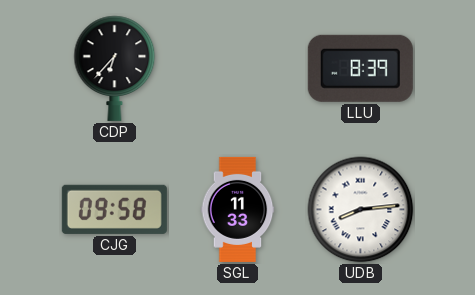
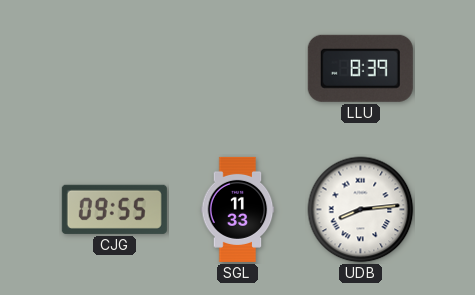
CDP: 6:37 -> none
CJG: 09:58 -> 09:55
